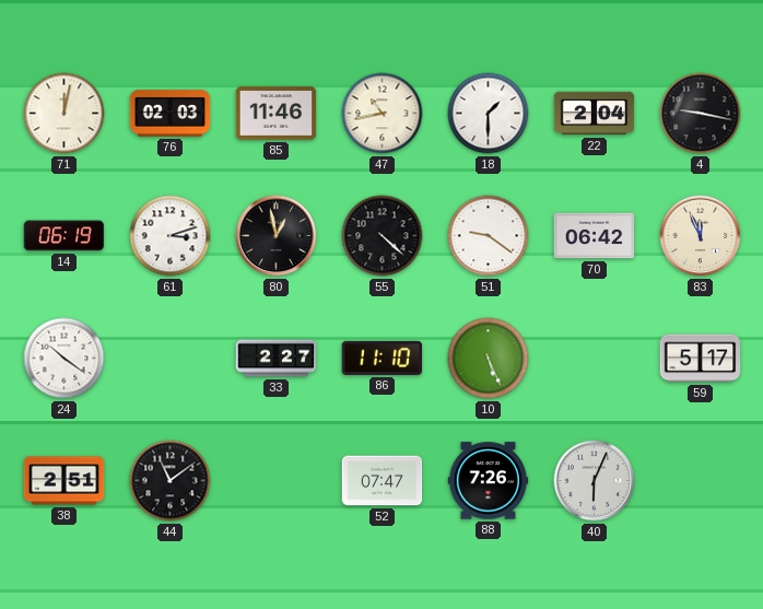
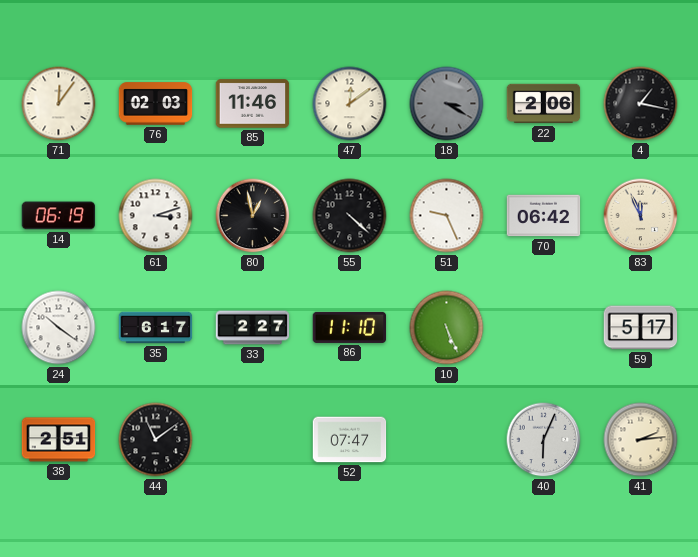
71: 12:02 -> 12:06
47: 10:43 -> 12:09
18: 1:30 -> 3:20
18 dial: white -> grey
22: 2:04 -> 2:06
4: 9:17 -> 1:17
51: 9:21 -> 9:26
35: none -> 6:17
88: 7:26 -> none
41: none -> 2:14
